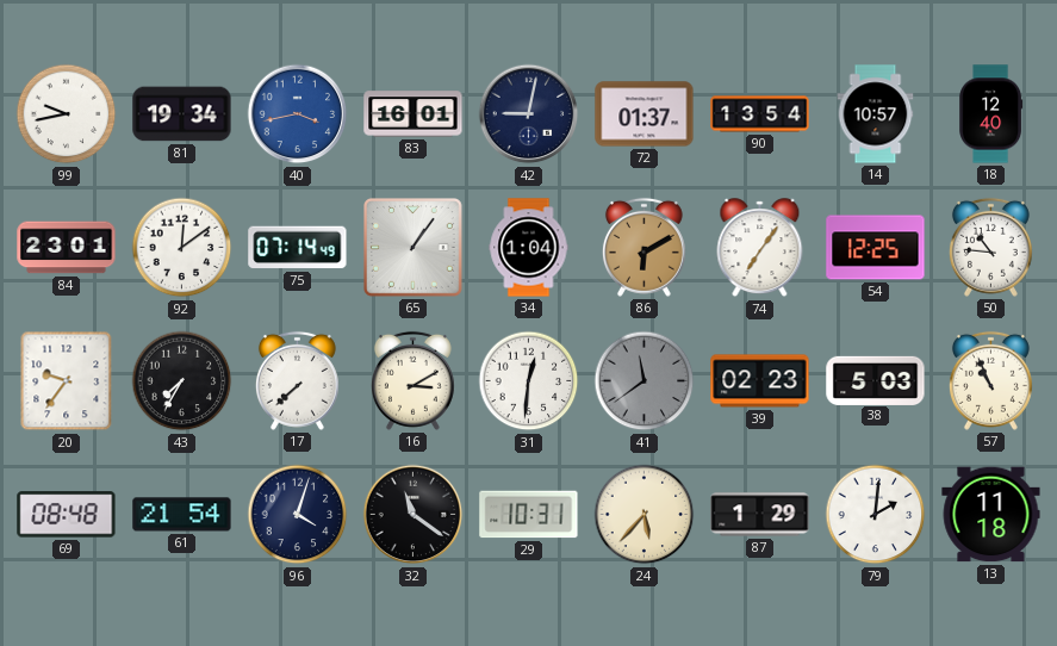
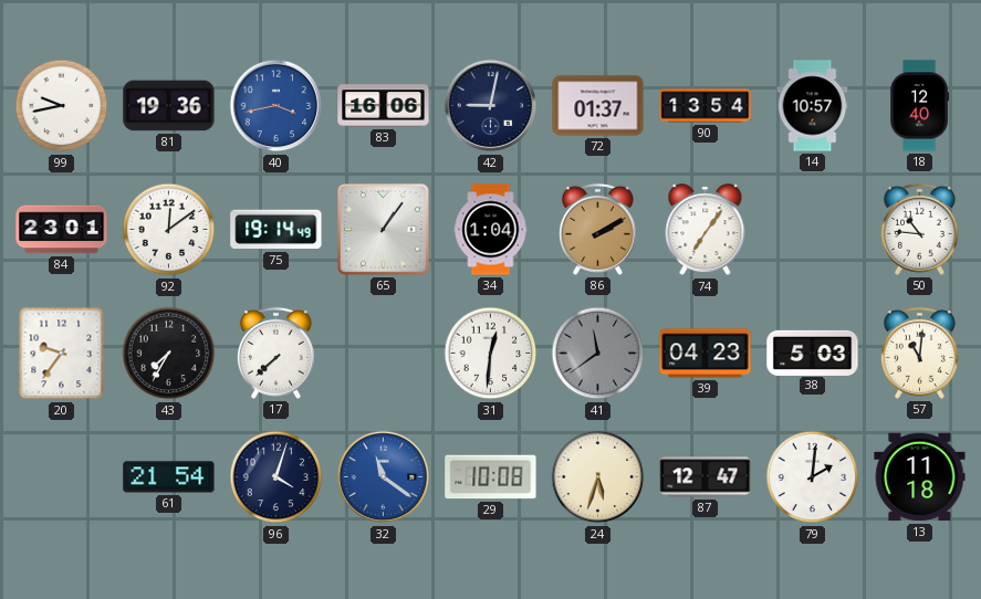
81: 19:34 -> 19:36
83: 16:01 -> 16:06
75: 07:14 -> 19:14
86: 6:10 -> 2:10
54: 12:25 -> none
16: 3:10 -> none
39: 02:23 -> 04:23
57: 10:56 -> 11:01
69: 08:48 -> none
32 dial: black -> blue
29: 10:31 -> 10:08
24: 5:37 -> 5:33
87: 1:29 -> 12:47
